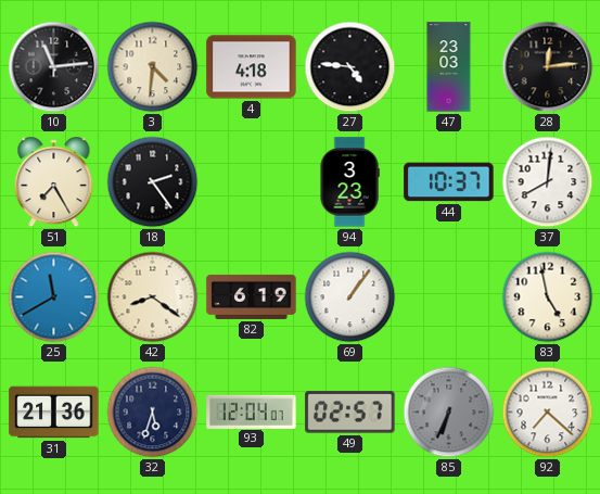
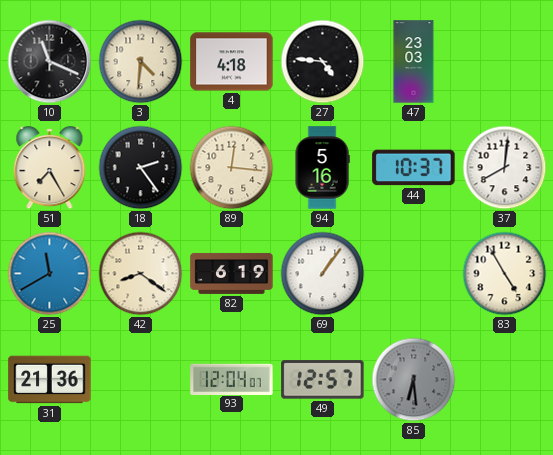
10: 11:14 -> 11:19
28: 12:14 -> none
89: none -> 12:16
94: 3:23 -> 5:16
83: 4:58 -> 4:55
32: 5:33 -> none
49: 02:57 -> 12:57
85: 6:34 -> 6:29
92: 7:22 -> none
